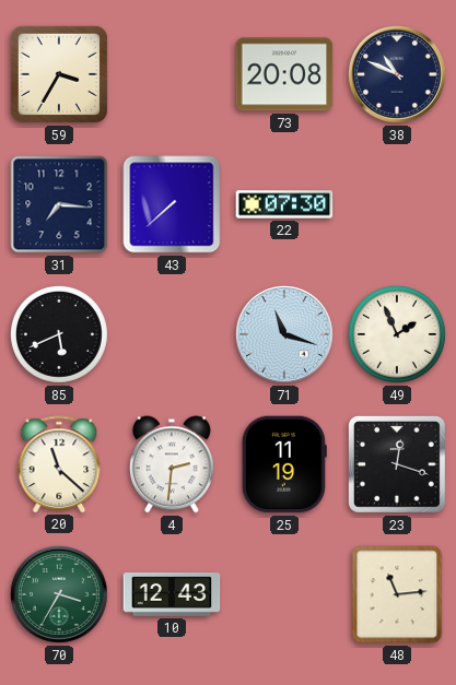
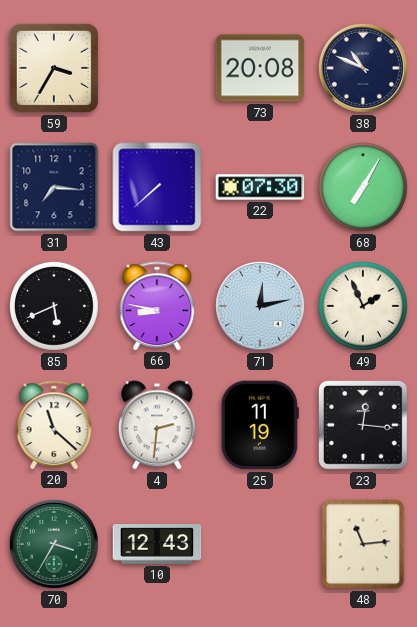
68: none -> 7:05
66: none -> 8:47
71: 11:18 -> 12:13
23: 12:18 -> 12:16
